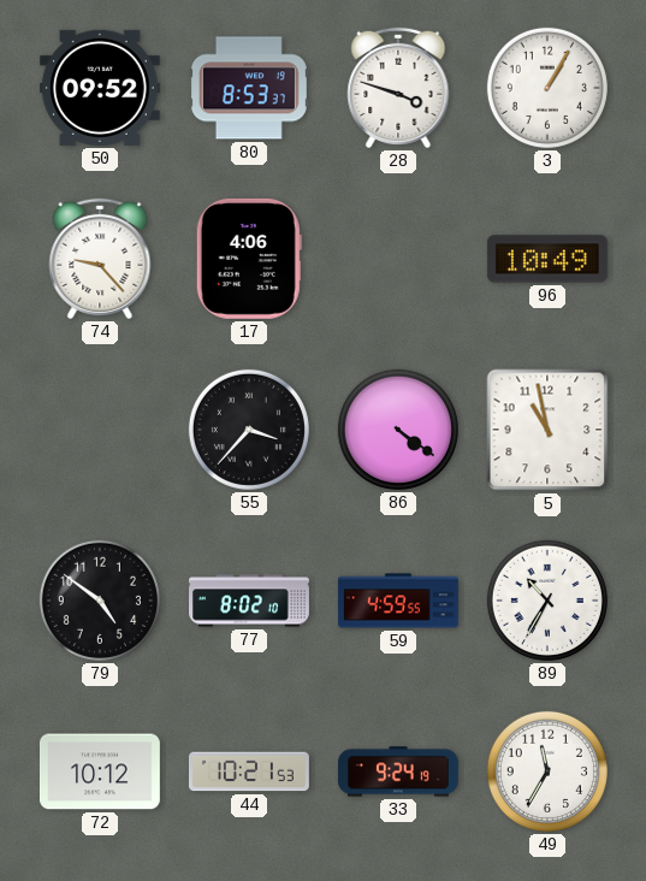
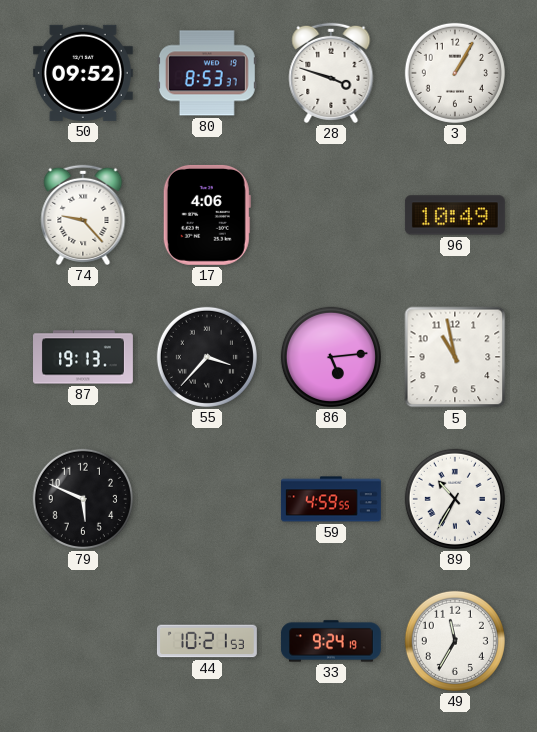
87: none -> 19:13
86: 4:21 -> 5:14
79: 4:51 -> 5:49
77: 8:02 -> none
72: 10:12 -> none
